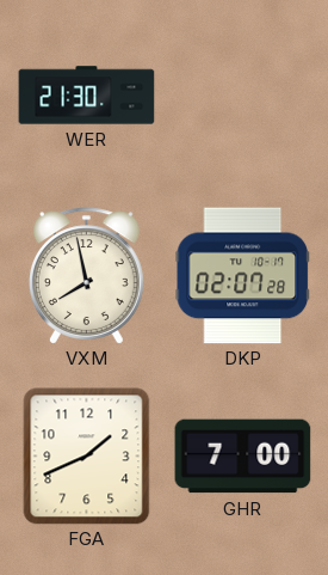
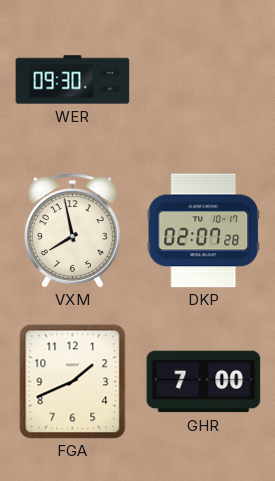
WER: 21:30 -> 09:30
